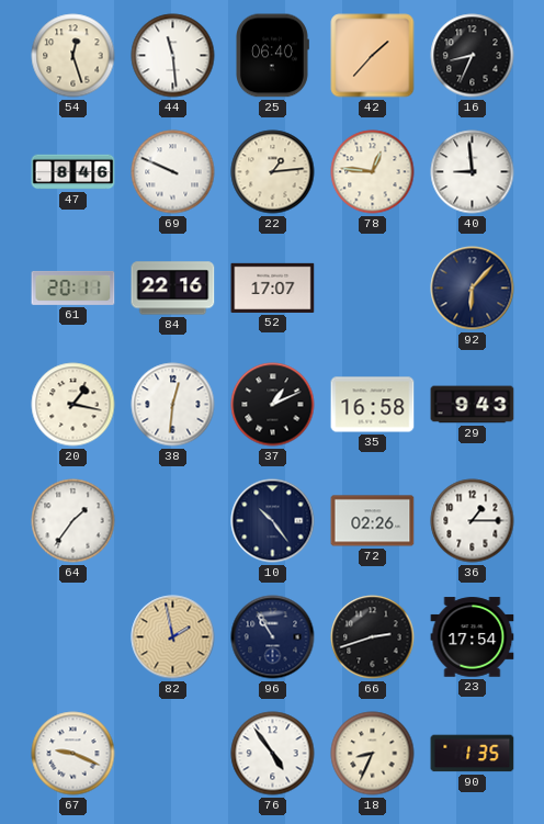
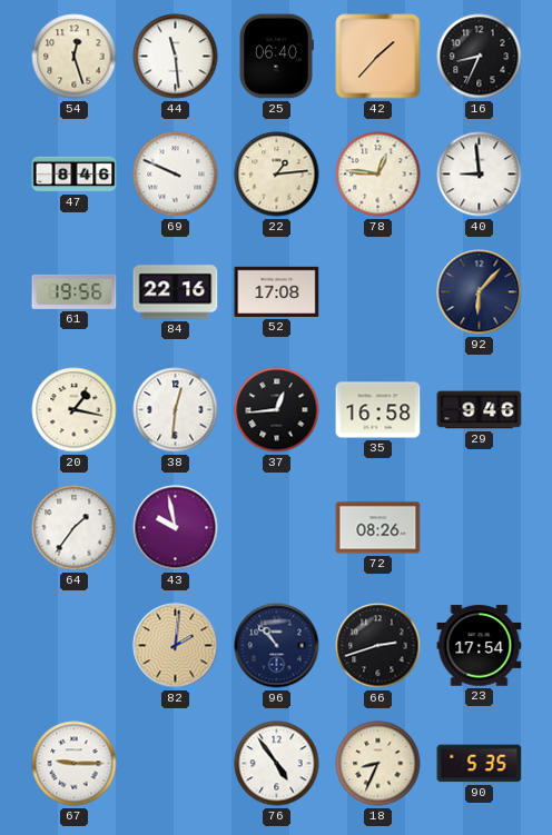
61: 20:11 -> 19:56
52: 17:07 -> 17:08
37: 1:11 -> 12:44
29: 9:43 -> 9:46
43: none -> 9:58
10: 10:24 -> none
72: 02:26 -> 08:26
36: 1:15 -> none
82: 1:58 -> 2:01
96: 10:55 -> 10:53
67: 9:19 -> 9:15
90: 1:35 -> 5:35
